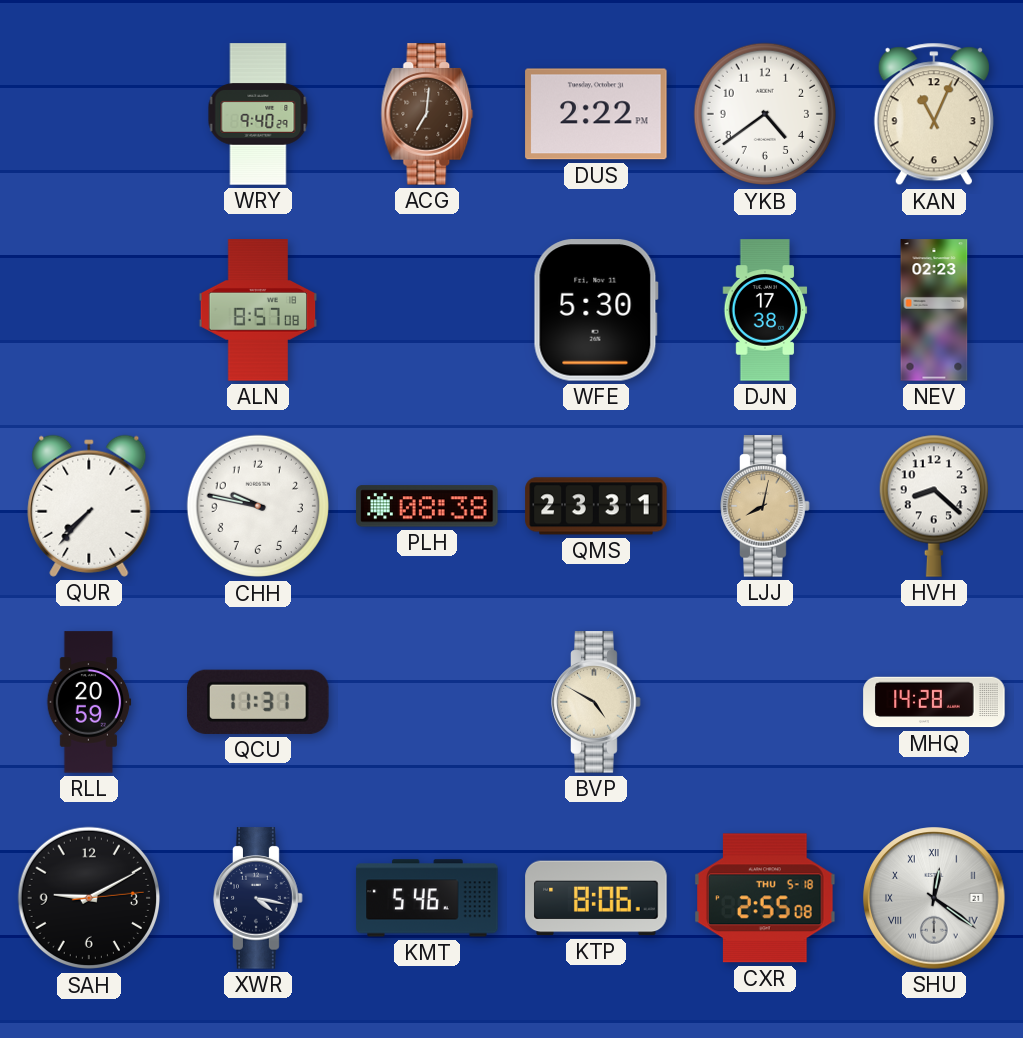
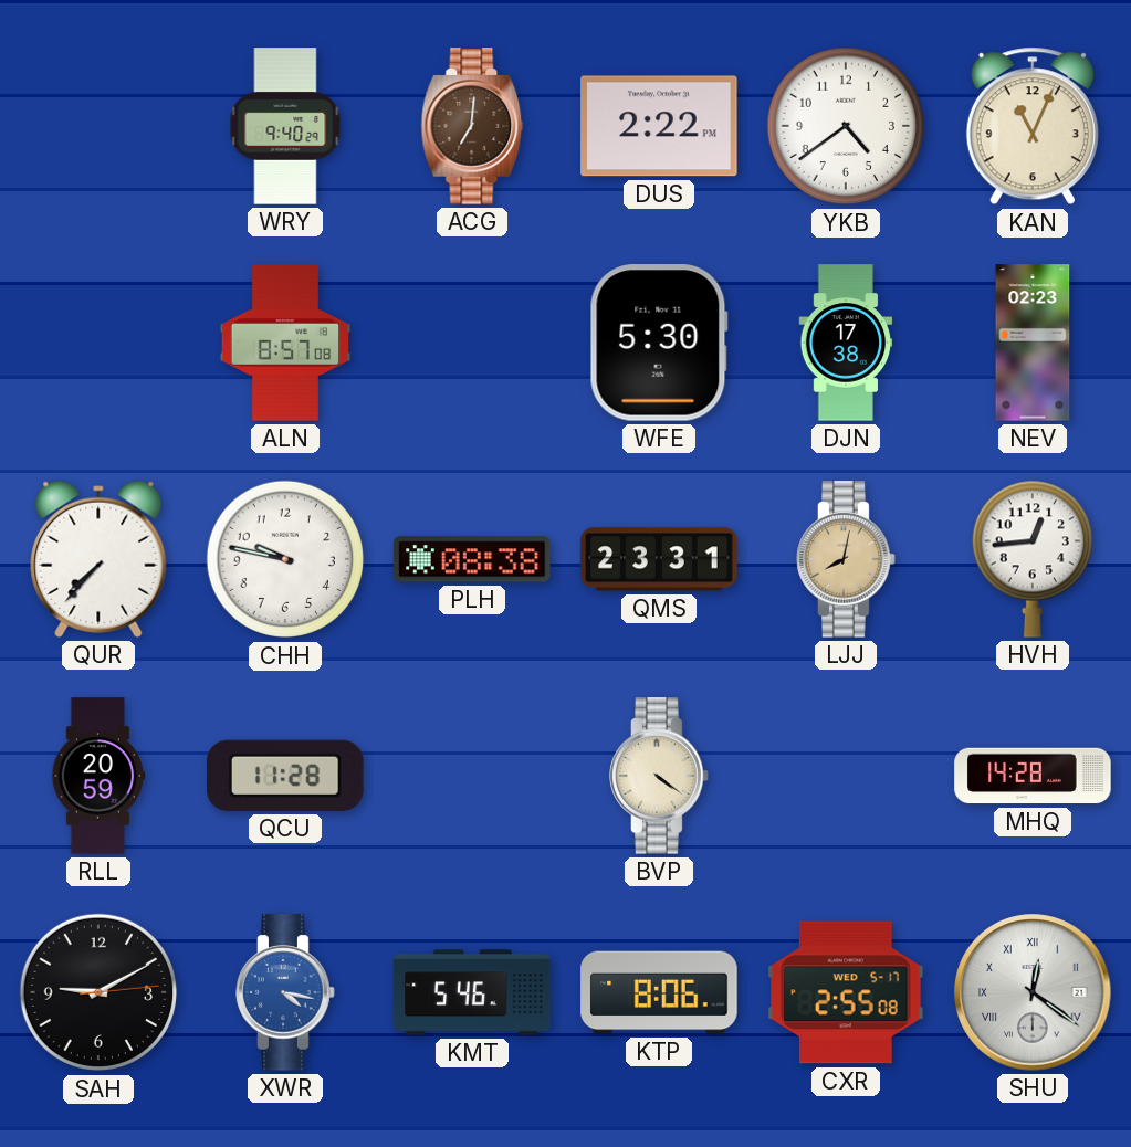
HVH: 8:22 -> 12:44
QCU: 11:31 -> 11:28
BVP: 4:50 -> 4:21
XWR dial: navy -> blue
CXR date: THU 5-18 -> WED 5-17
